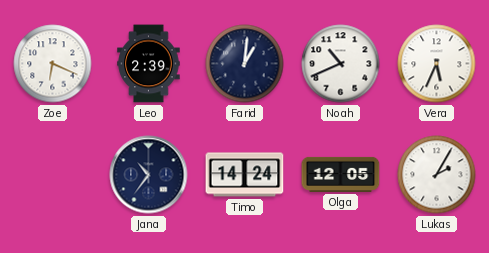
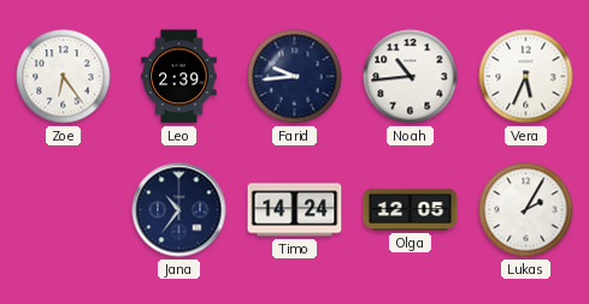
Zoe: 6:19 -> 6:24
Farid: 1:01 -> 9:44
Noah: 10:41 -> 10:44
